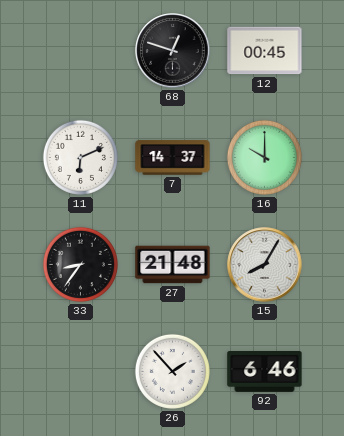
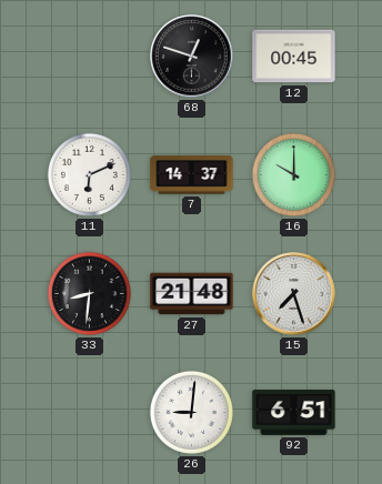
33: 8:36 -> 8:31
15: 8:05 -> 7:27
26: 1:53 -> 9:01
92: 6:46 -> 6:51
